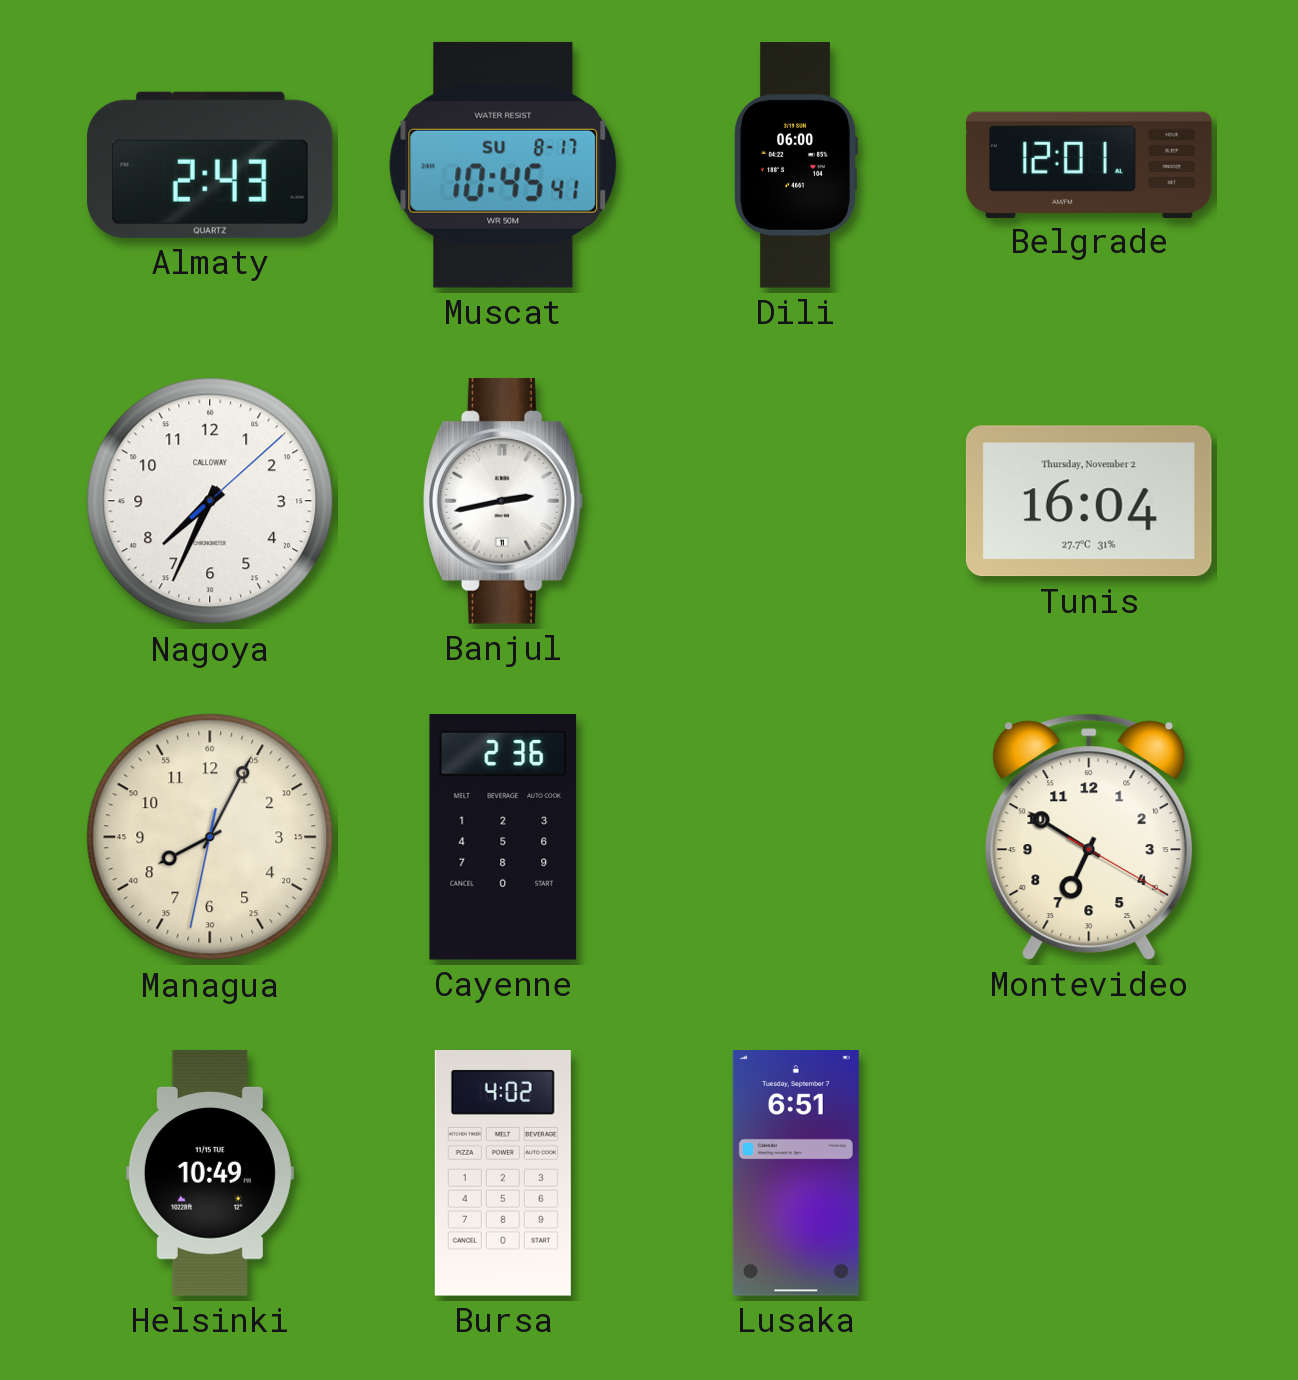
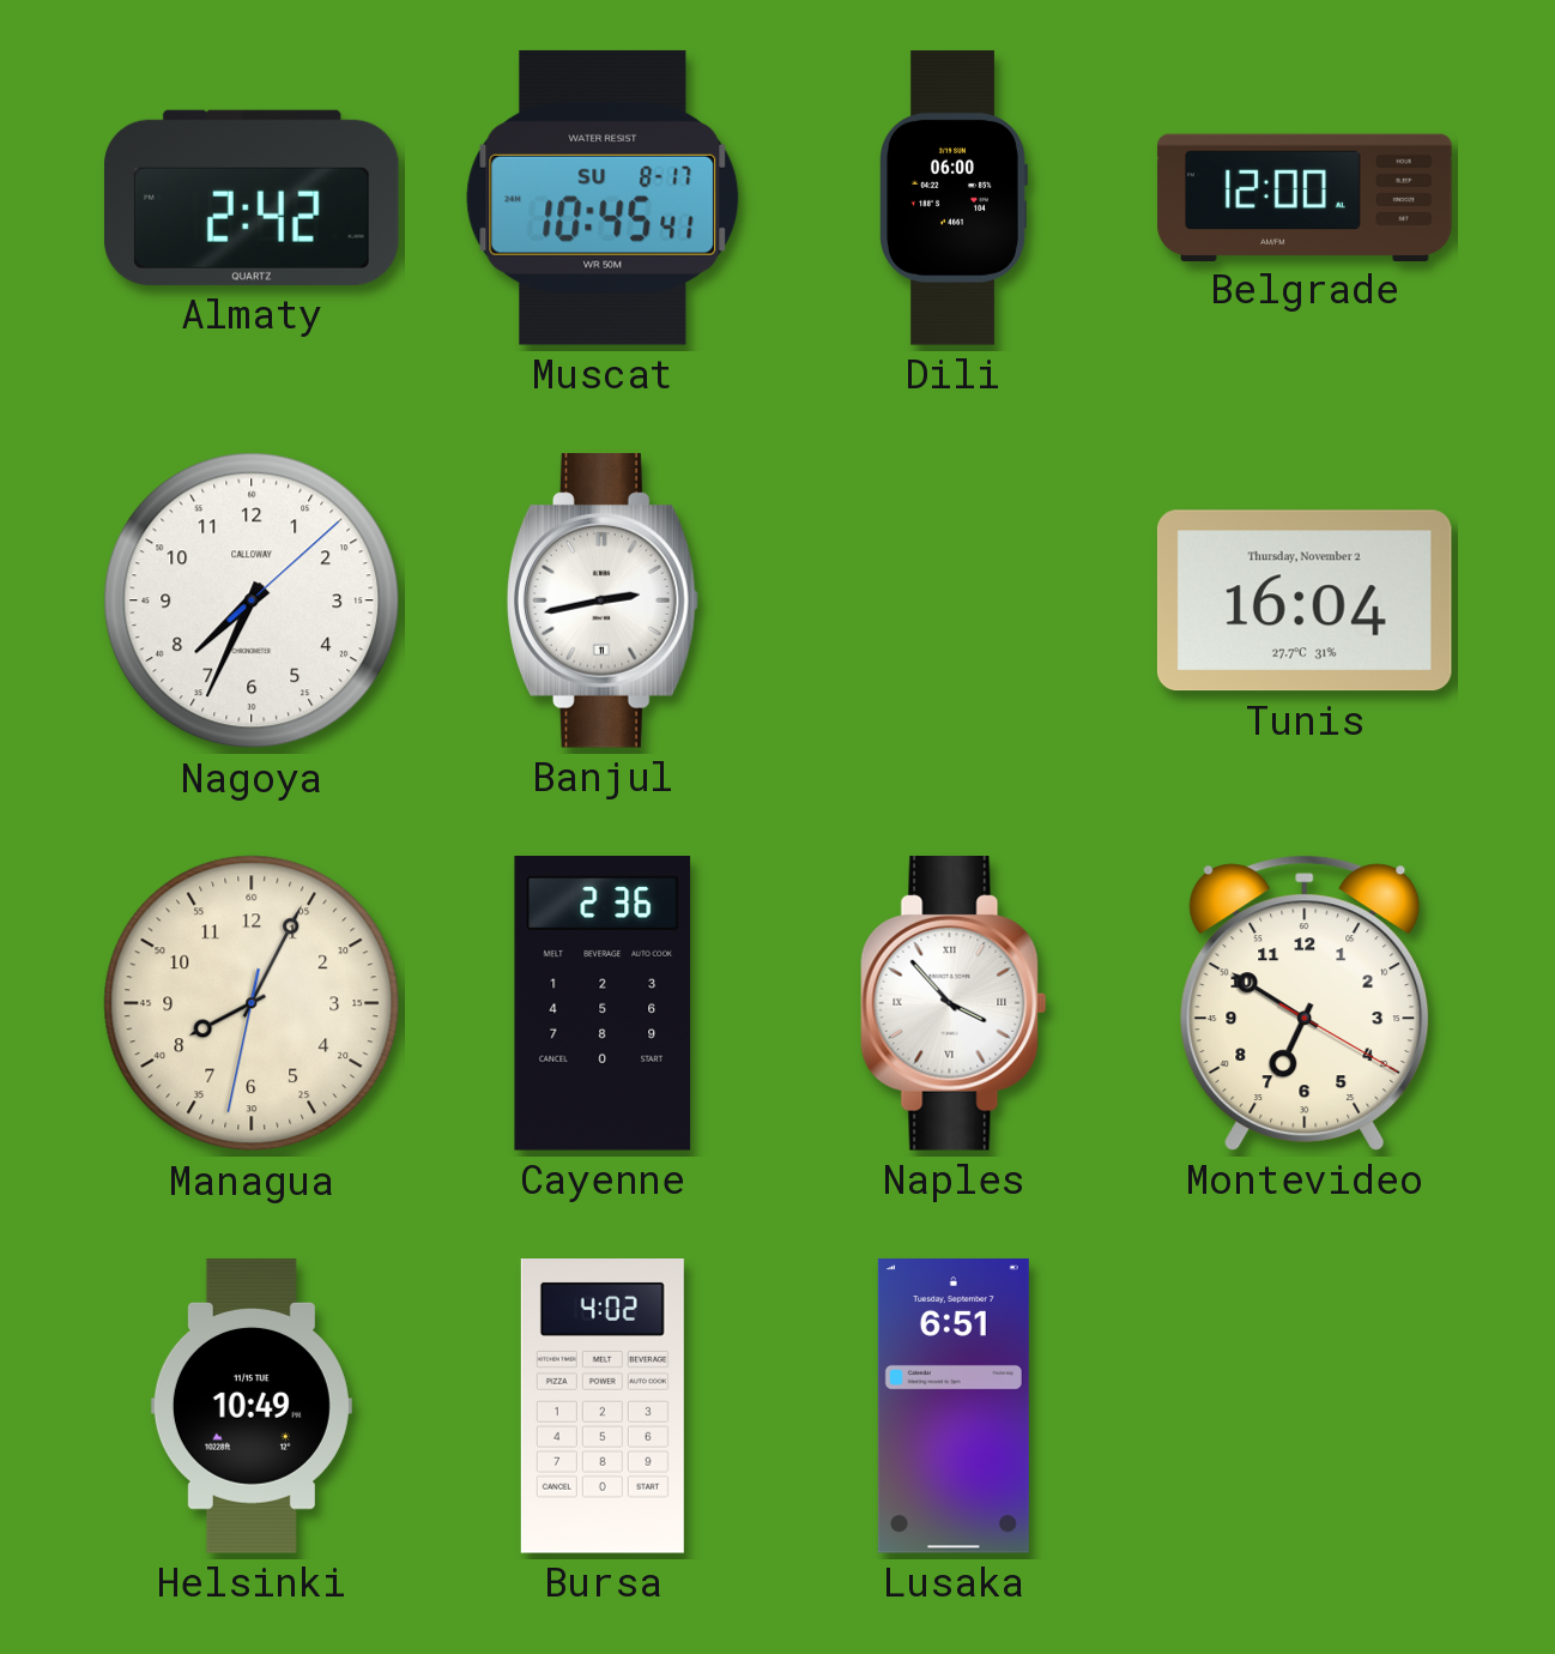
Almaty: 2:43 -> 2:42
Belgrade: 12:01 -> 12:00
Naples: none -> 3:53
